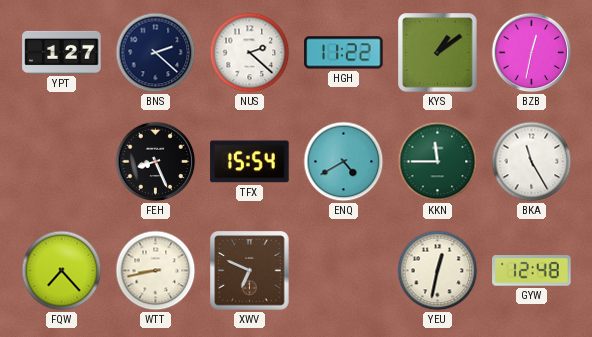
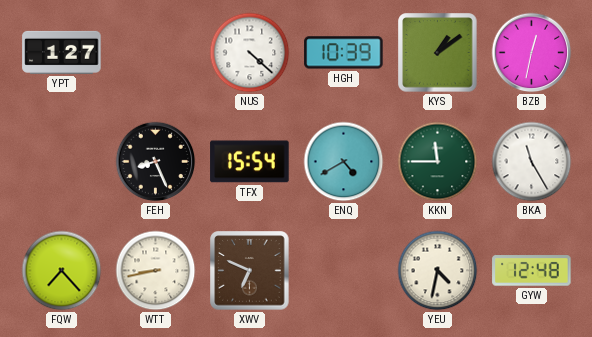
BNS: 2:22 -> none
NUS: 2:22 -> 4:22
HGH: 11:22 -> 10:39
YEU: 12:32 -> 4:32
